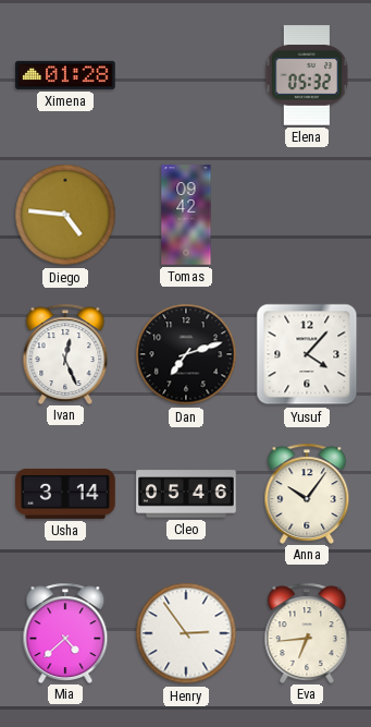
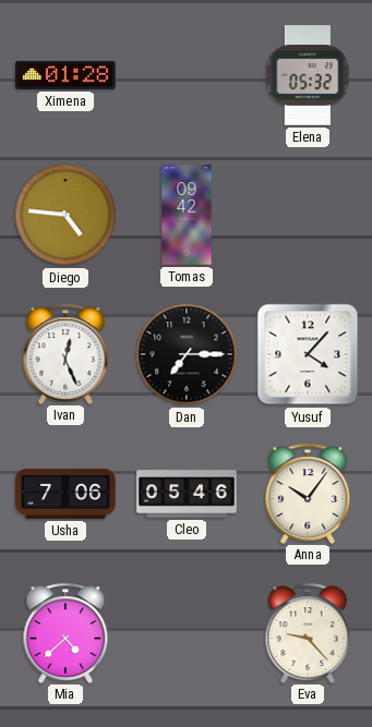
Dan: 7:12 -> 7:15
Usha: 3:14 -> 7:06
Henry: 2:54 -> none
Eva: 6:44 -> 9:23
